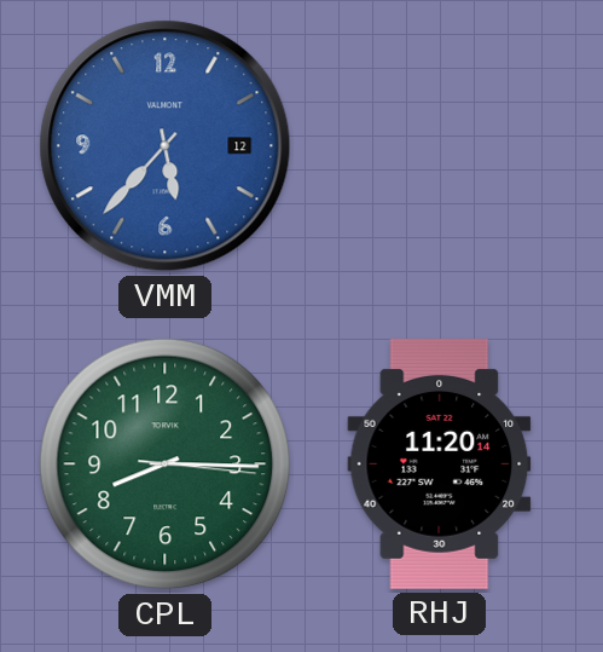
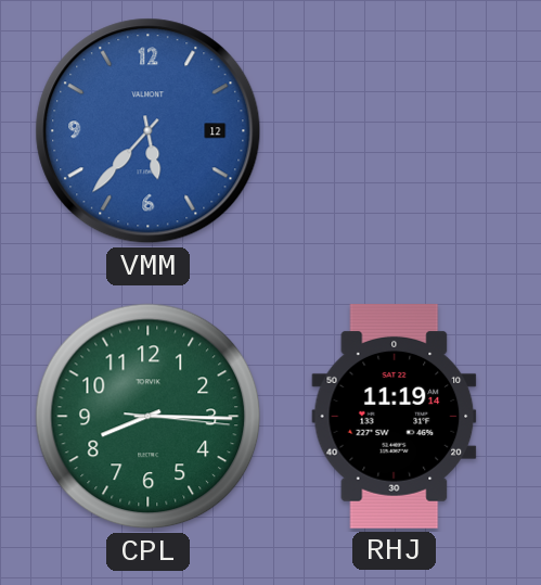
RHJ: 11:20 -> 11:19
